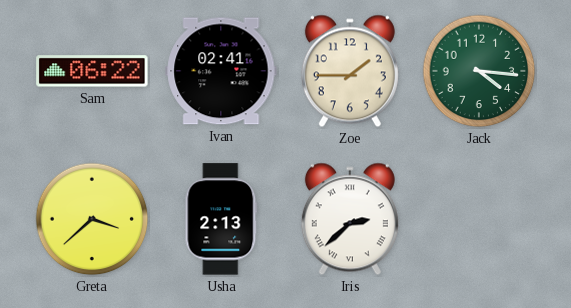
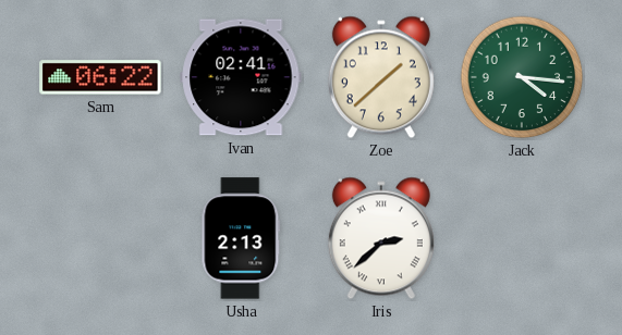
Zoe: 1:45 -> 1:38
Greta: 3:38 -> none
